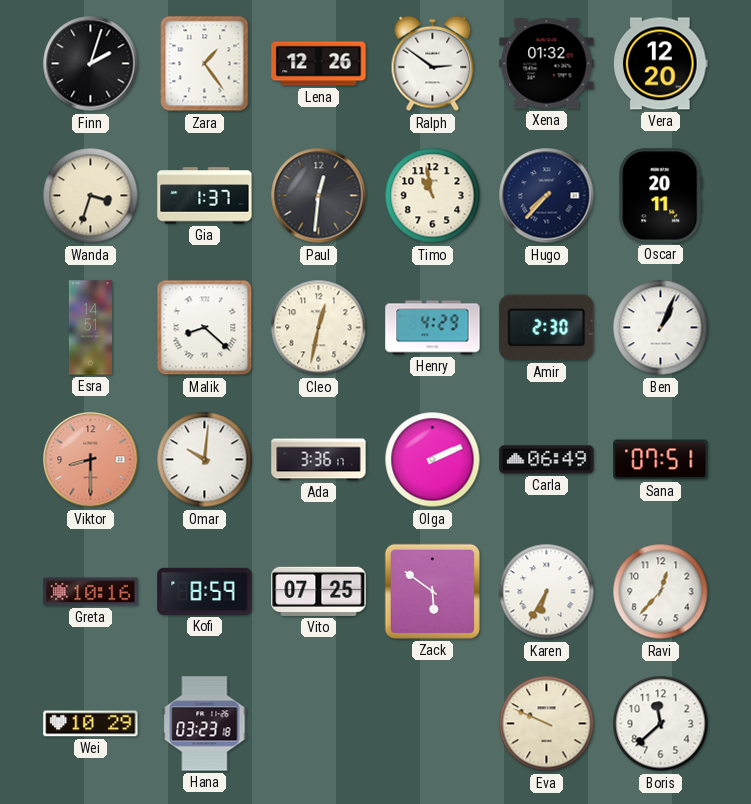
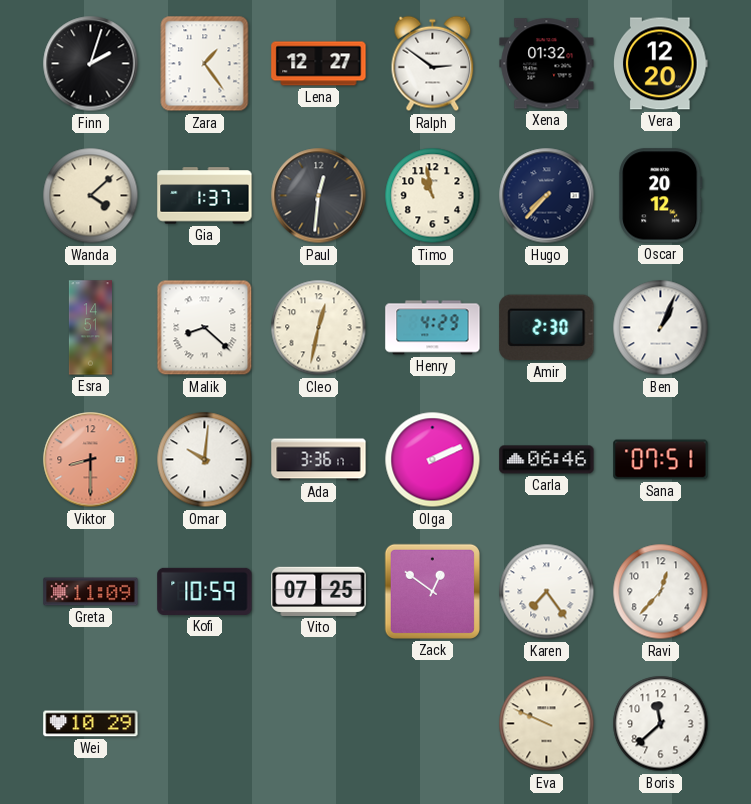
Lena: 12:26 -> 12:27
Wanda: 3:33 -> 4:08
Oscar: 20:11 -> 20:12
Carla: 06:49 -> 06:46
Greta: 10:16 -> 11:09
Kofi: 8:59 -> 10:59
Zack: 5:51 -> 12:51
Karen: 6:35 -> 7:24
Hana: 03:23 -> none
